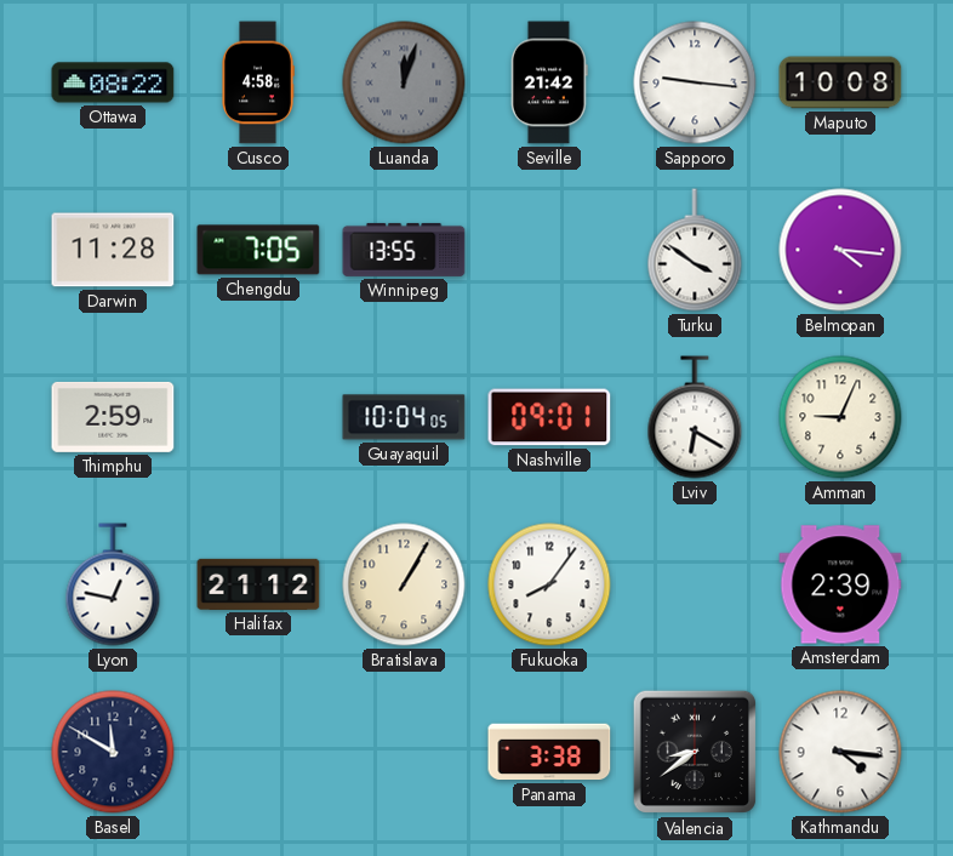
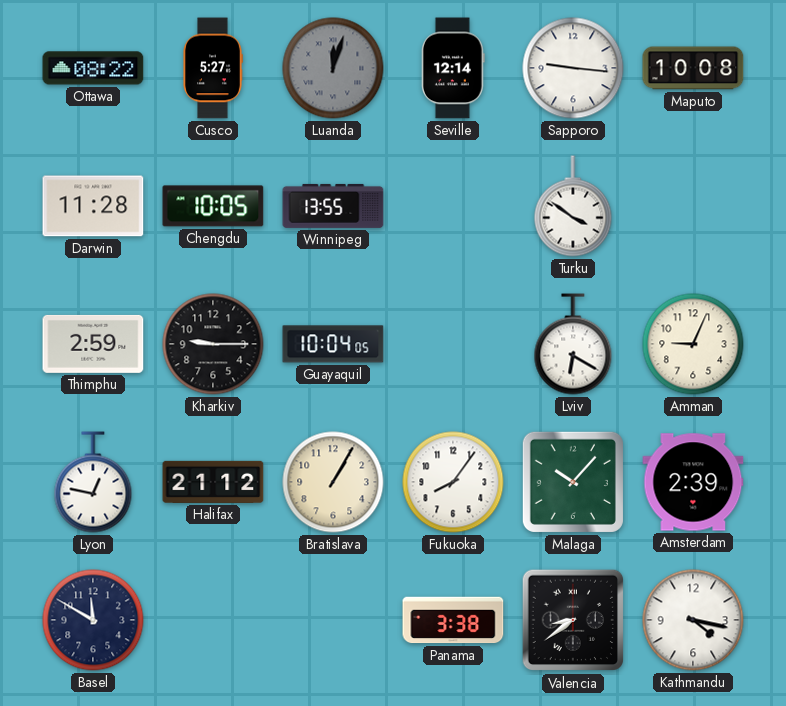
Cusco: 4:58 -> 5:27
Seville: 21:42 -> 12:14
Chengdu: 7:05 -> 10:05
Belmopan: 4:16 -> none
Kharkiv: none -> 9:15
Nashville: 09:01 -> none
Malaga: none -> 10:07
Kathmandu: 4:16 -> 4:17
